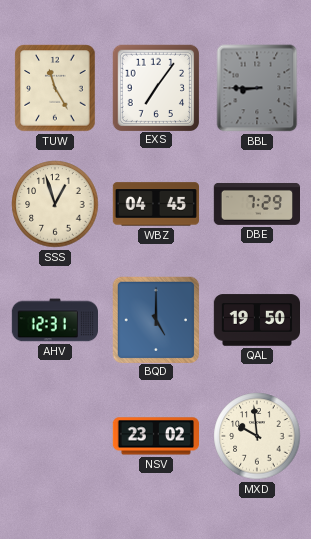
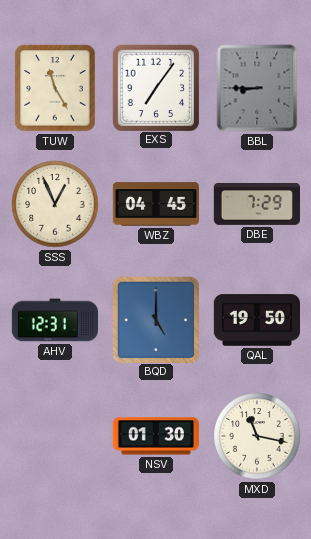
SSS: 12:57 -> 12:56
NSV: 23:02 -> 01:30
MXD: 9:59 -> 11:17
